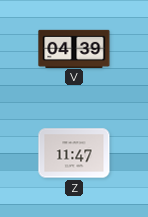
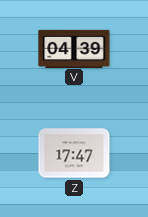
Z: 11:47 -> 17:47
